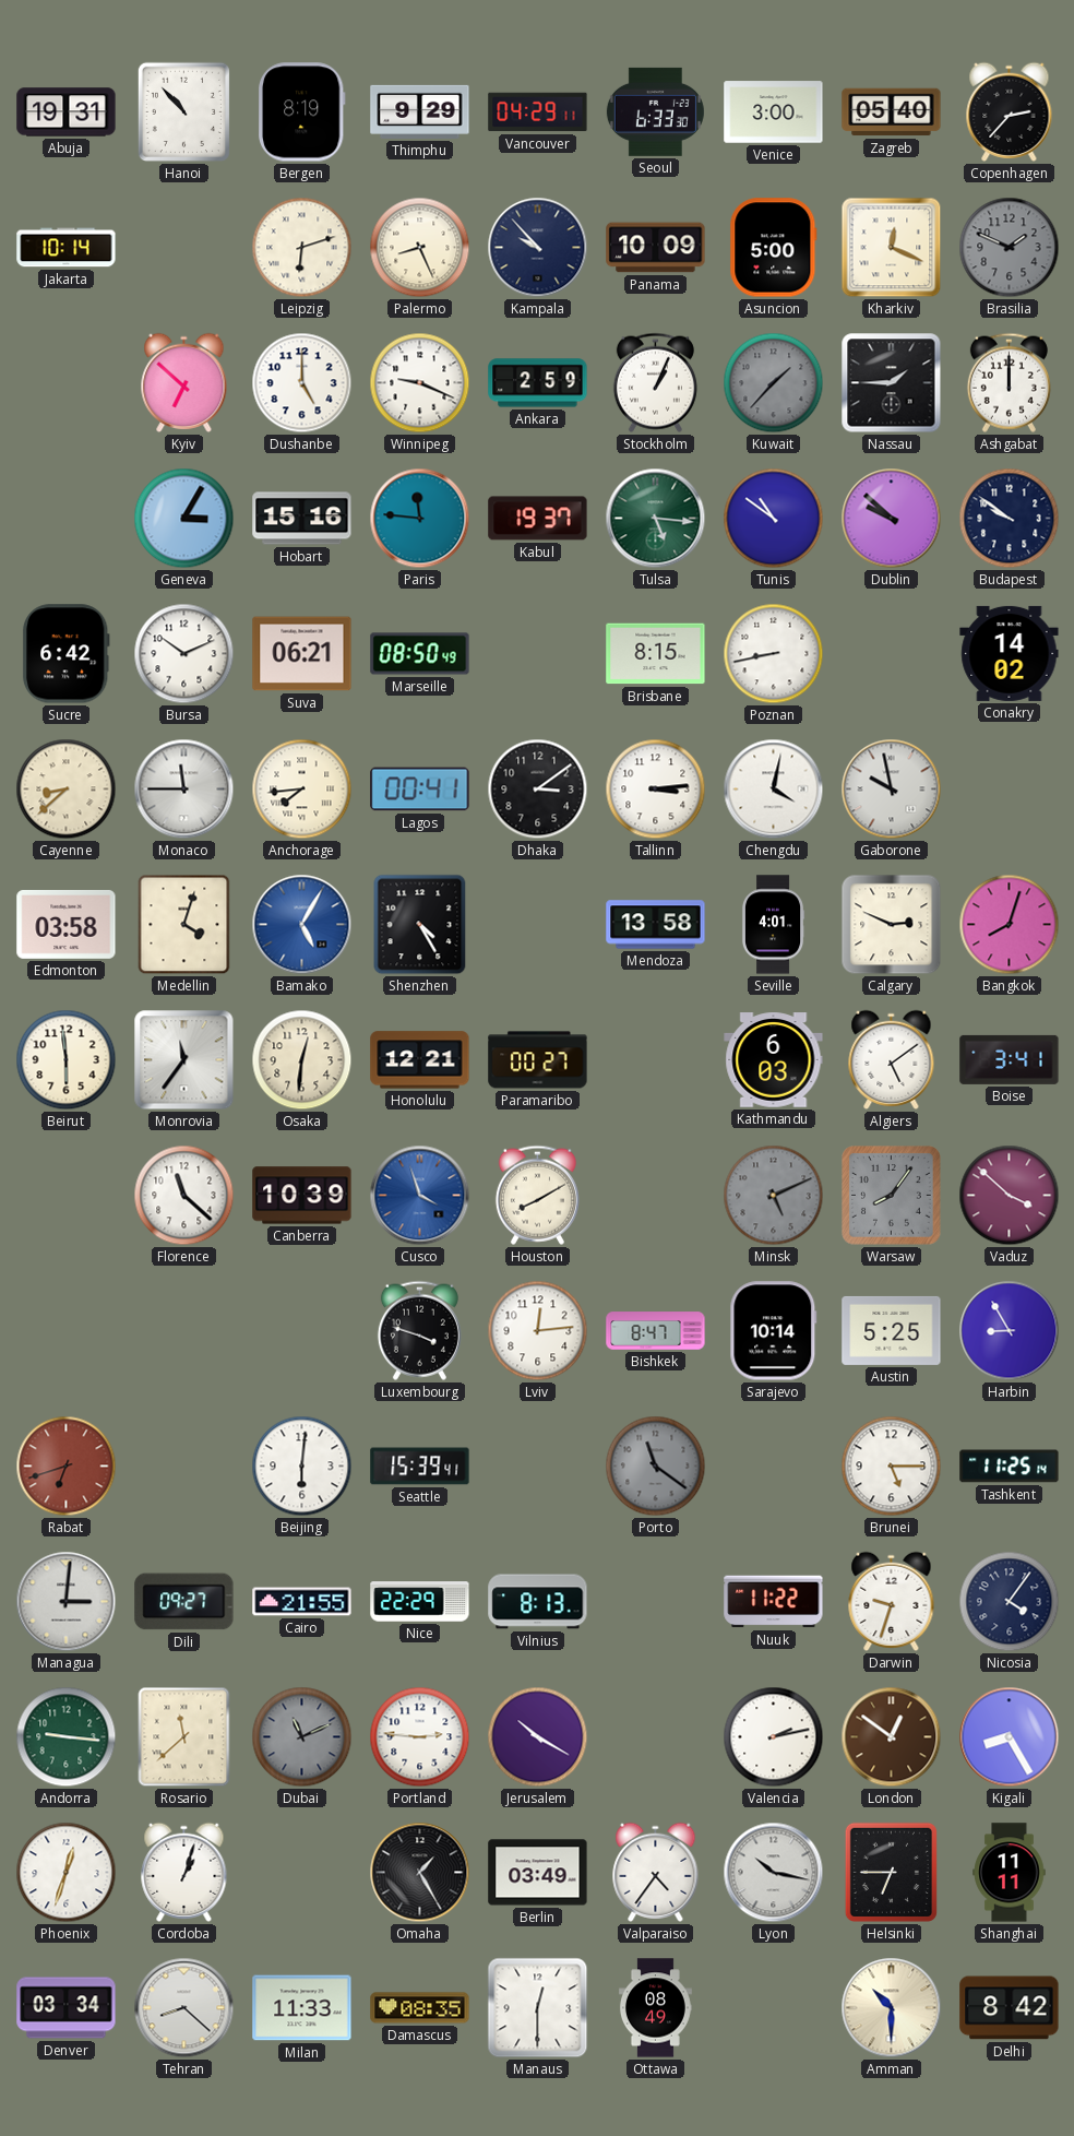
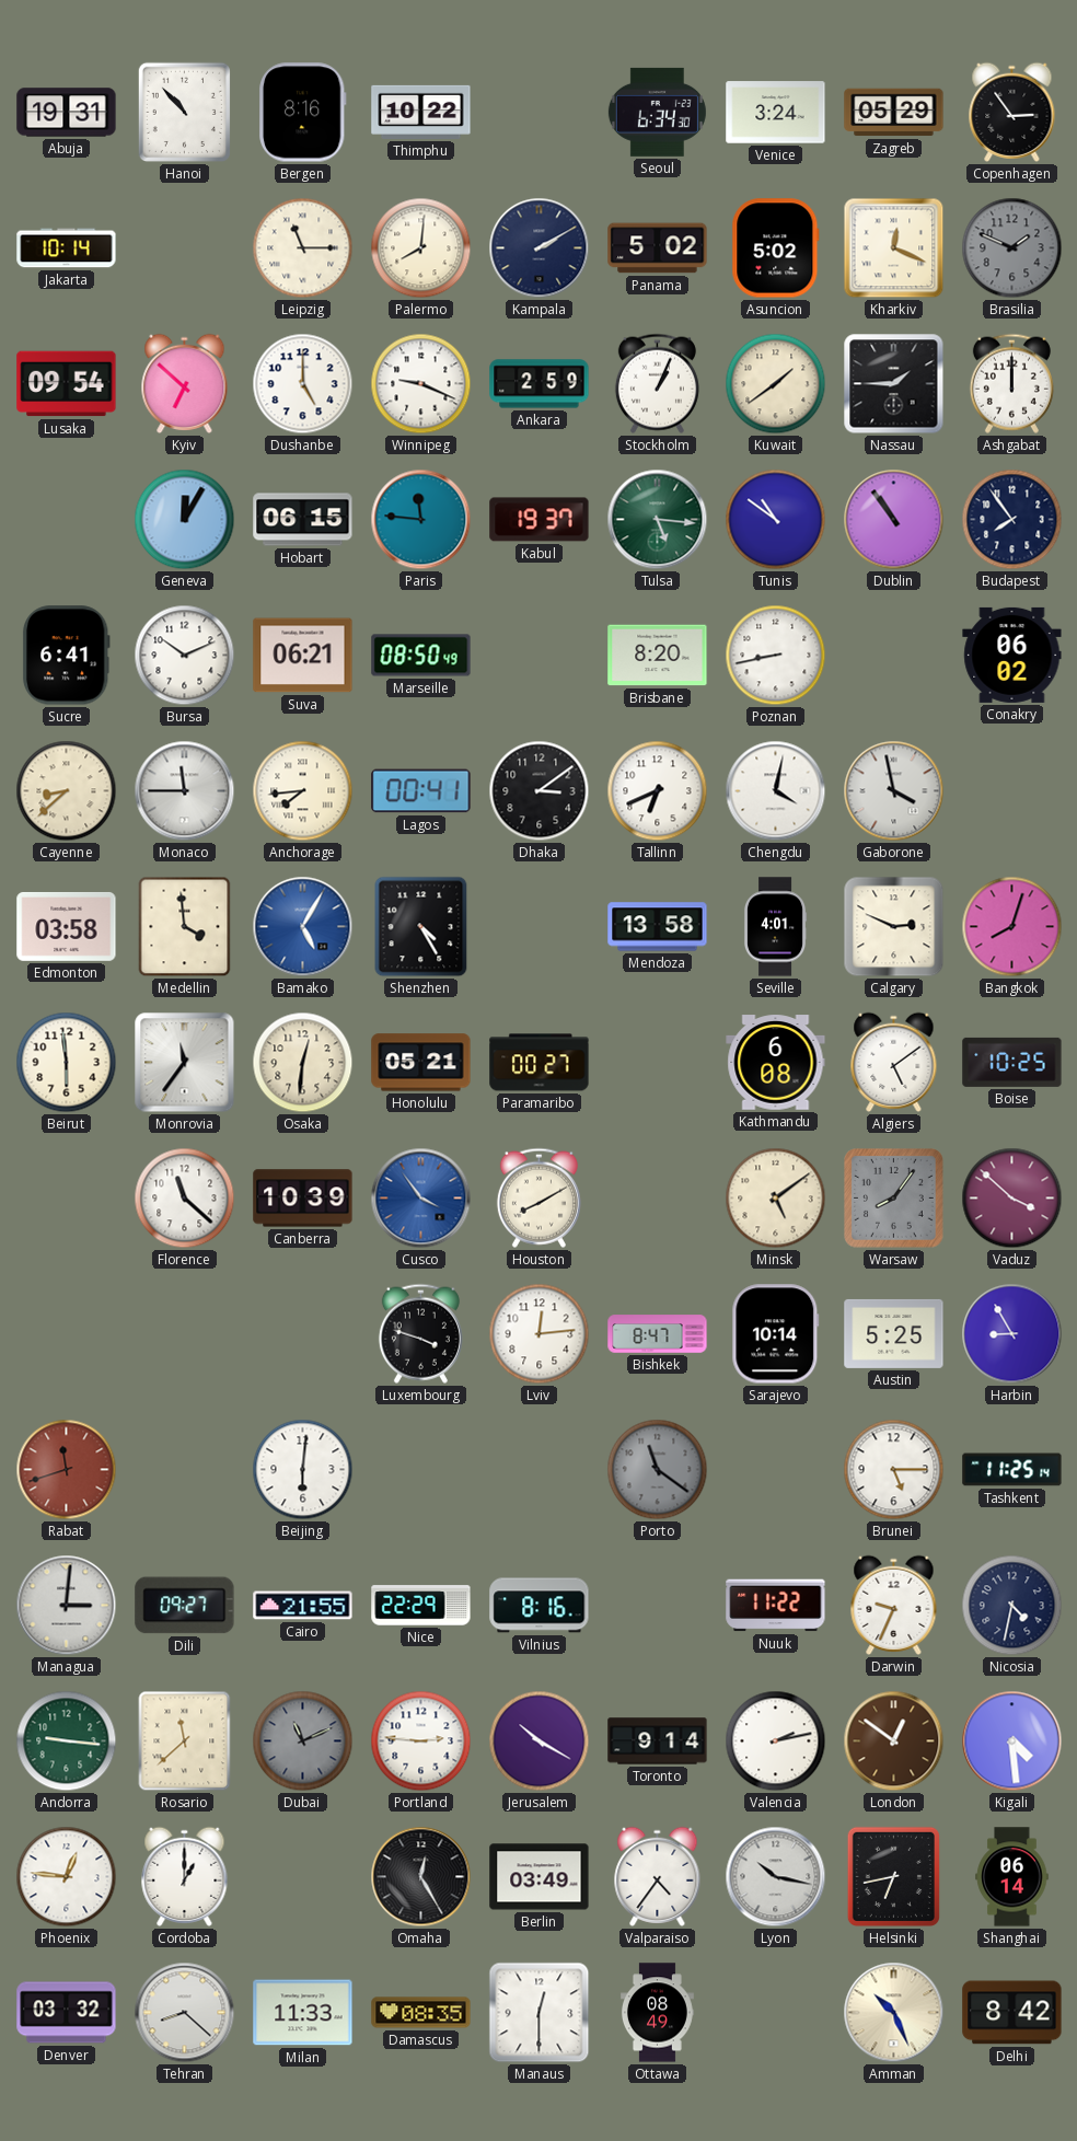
Bergen: 8:19 -> 8:16
Thimphu: 9:29 -> 10:22
Vancouver: 04:29 -> none
Seoul: 6:33 -> 6:34
Venice: 3:00 -> 3:24
Zagreb: 05:40 -> 05:29
Copenhagen: 2:37 -> 2:54
Leipzig: 6:12 -> 11:15
Palermo: 8:26 -> 8:01
Kampala: 9:53 -> 2:10
Panama: 10:09 -> 5:02
Asuncion: 5:00 -> 5:02
Lusaka: none -> 09:54
Kuwait: 1:37 -> 1:39
Kuwait dial: grey -> cream
Geneva: 3:05 -> 12:05
Hobart: 15:16 -> 06:15
Dublin: 9:52 -> 10:54
Budapest: 9:51 -> 7:54
Sucre: 6:42 -> 6:41
Brisbane: 8:15 -> 8:20
Conakry: 14:02 -> 06:02
Tallinn: 3:14 -> 6:41
Gaborone: 9:58 -> 3:58
Medellin: 4:03 -> 3:59
Honolulu: 12:21 -> 05:21
Kathmandu: 6:03 -> 6:08
Boise: 3:41 -> 10:25
Cusco: 3:57 -> 3:54
Minsk: 5:11 -> 5:09
Minsk dial: grey -> cream
Rabat: 6:42 -> 11:42
Seattle: 15:39 -> none
Vilnius: 8:13 -> 8:16
Darwin: 9:33 -> 9:34
Nicosia: 4:06 -> 4:32
Toronto: none -> 9:14
Kigali: 8:25 -> 4:29
Phoenix: 12:33 -> 12:46
Cordoba: 1:03 -> 1:00
Omaha: 1:25 -> 12:25
Helsinki: 6:45 -> 6:43
Shanghai: 11:11 -> 06:14
Denver: 03:34 -> 03:32
Amman: 10:30 -> 10:26
